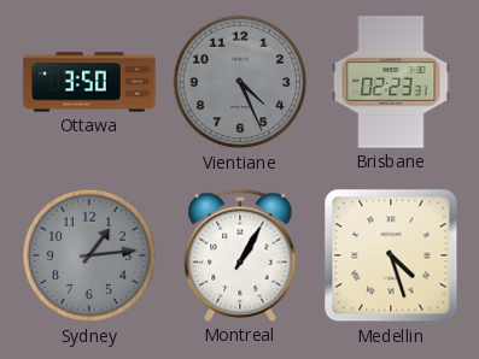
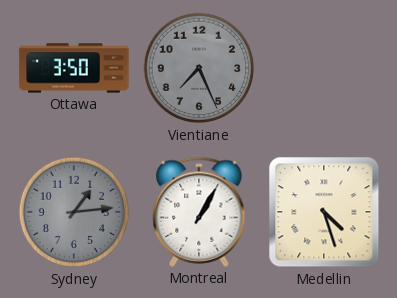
Vientiane: 4:26 -> 7:26
Brisbane: 02:23 -> none
